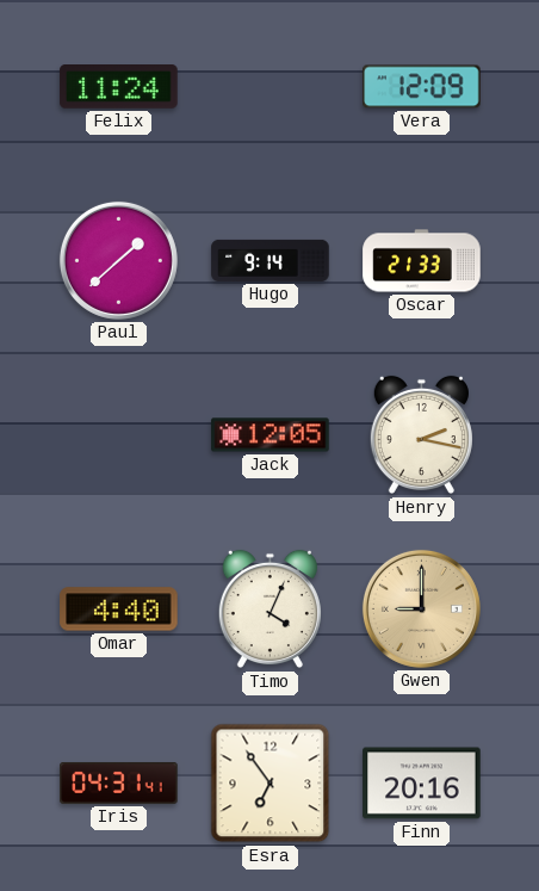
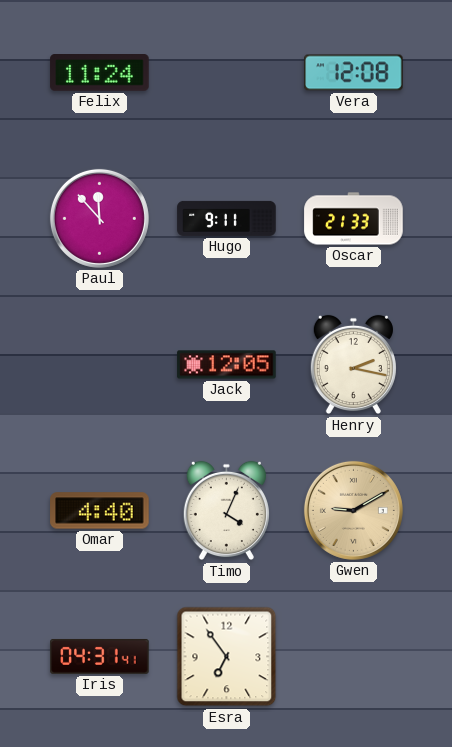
Vera: 12:09 -> 12:08
Paul: 1:38 -> 11:53
Hugo: 9:14 -> 9:11
Gwen: 9:00 -> 9:10
Finn: 20:16 -> none
